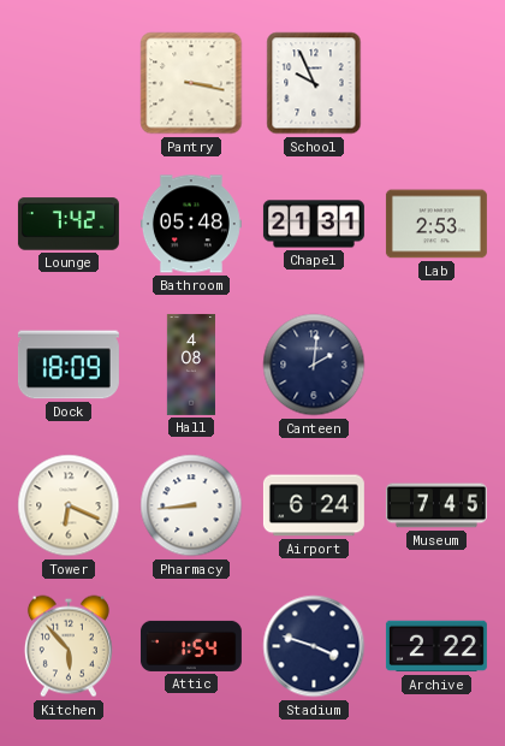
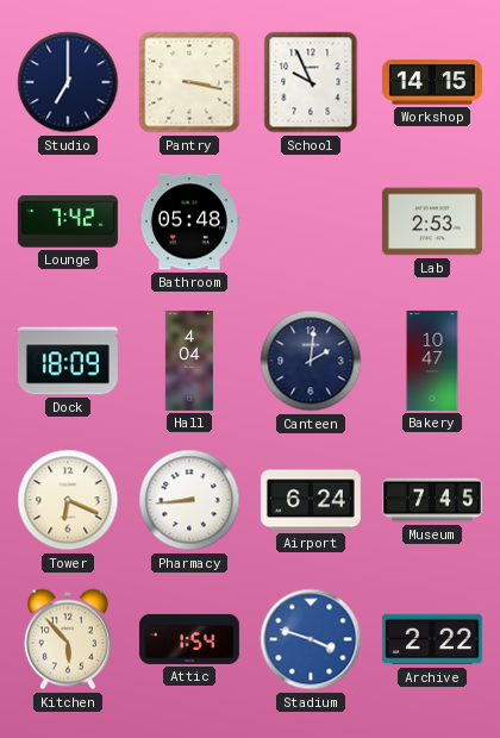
Studio: none -> 7:00
Workshop: none -> 14:15
Chapel: 21:31 -> none
Hall: 4:08 -> 4:04
Bakery: none -> 10:47
Stadium dial: navy -> blue
